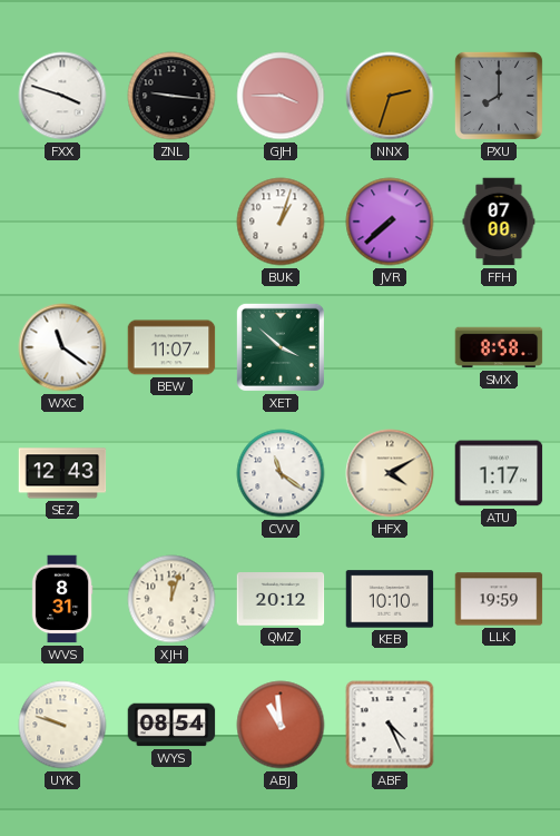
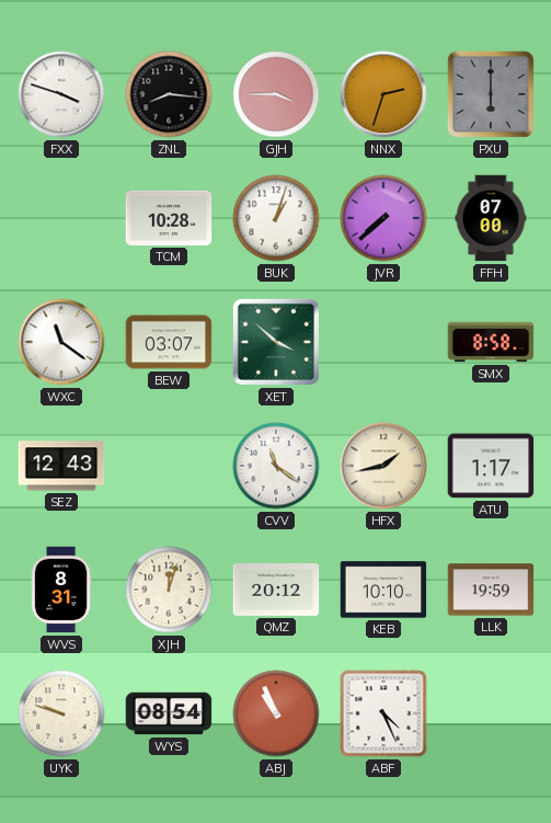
ZNL: 9:16 -> 8:16
PXU: 8:00 -> 6:00
TCM: none -> 10:28
BEW: 11:07 -> 03:07
HFX: 4:10 -> 1:43
ABJ: 10:59 -> 10:56
